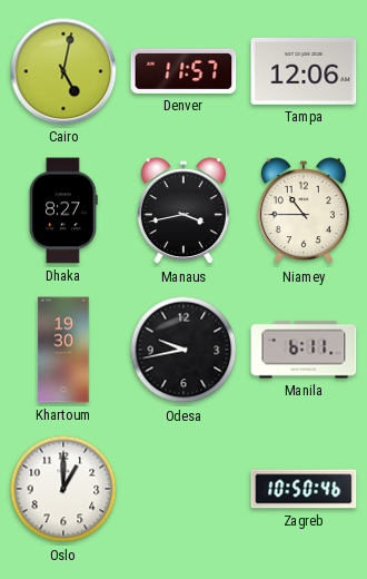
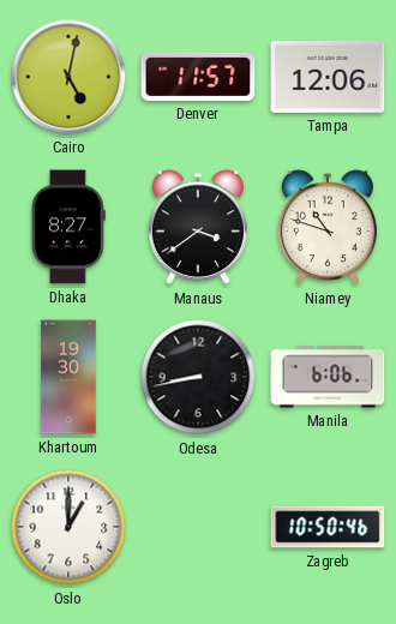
Manaus: 3:43 -> 3:39
Niamey: 10:45 -> 10:48
Odesa: 9:43 -> 8:43
Manila: 6:11 -> 6:06
